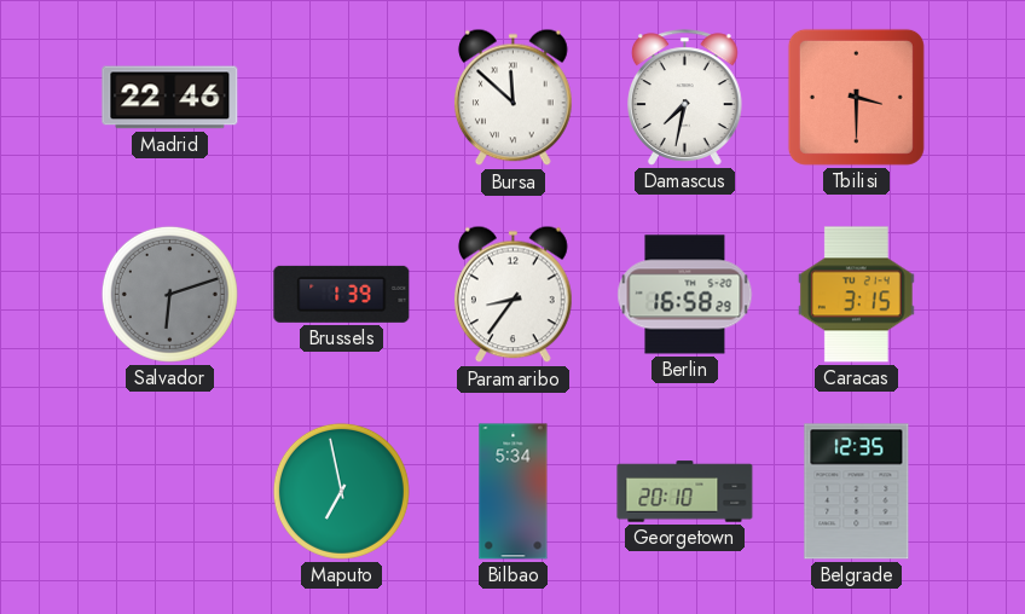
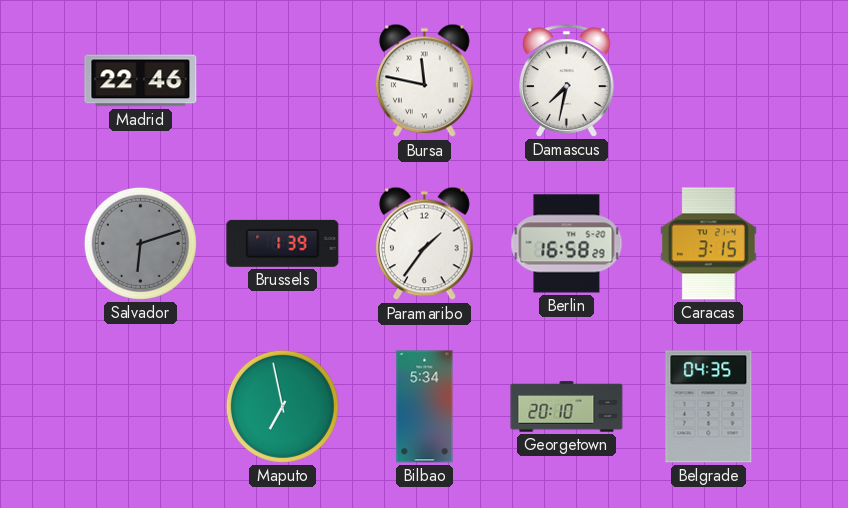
Bursa: 11:52 -> 11:47
Tbilisi: 3:30 -> none
Paramaribo: 8:36 -> 1:36
Belgrade: 12:35 -> 04:35
